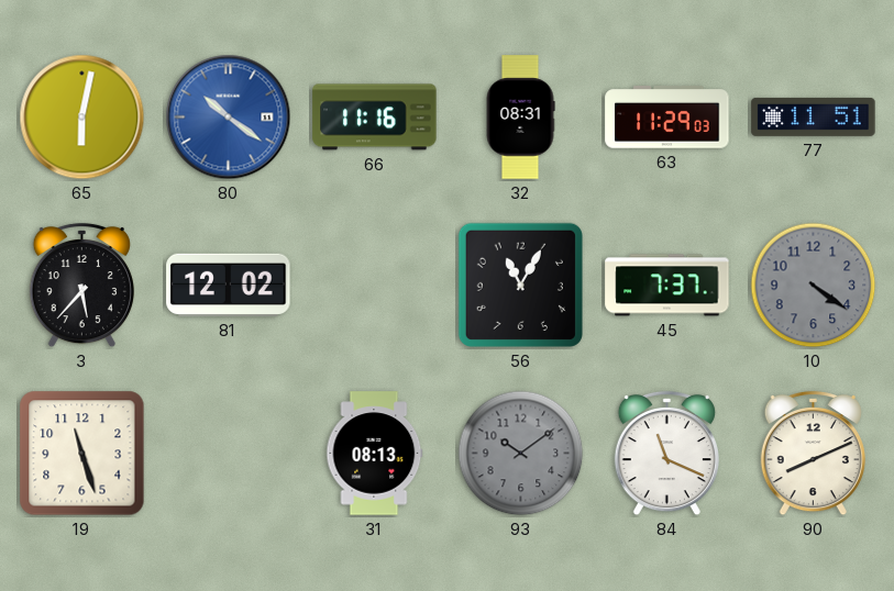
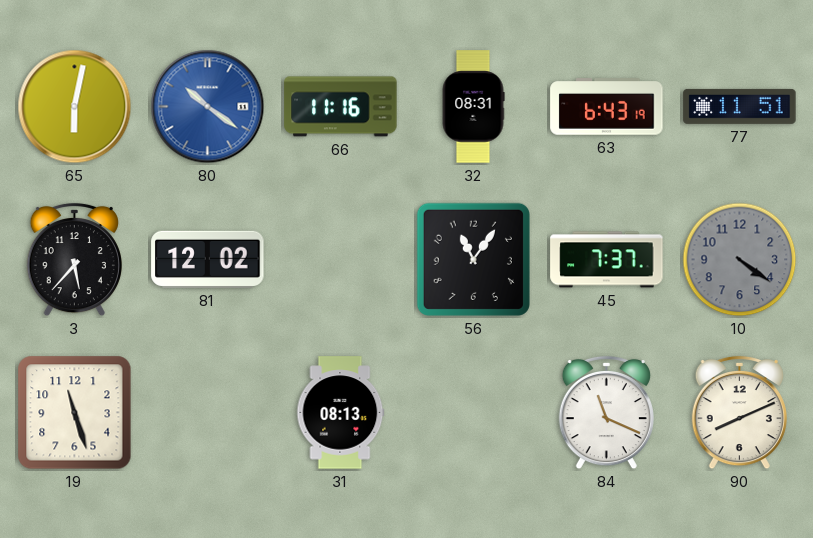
63: 11:29 -> 6:43
56: 11:05 -> 11:06
93: 10:09 -> none
